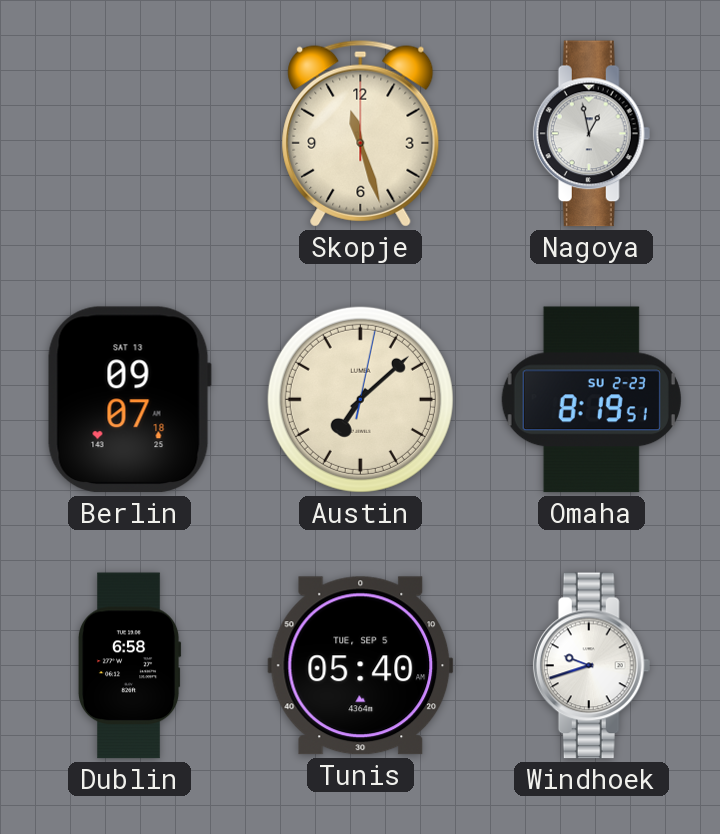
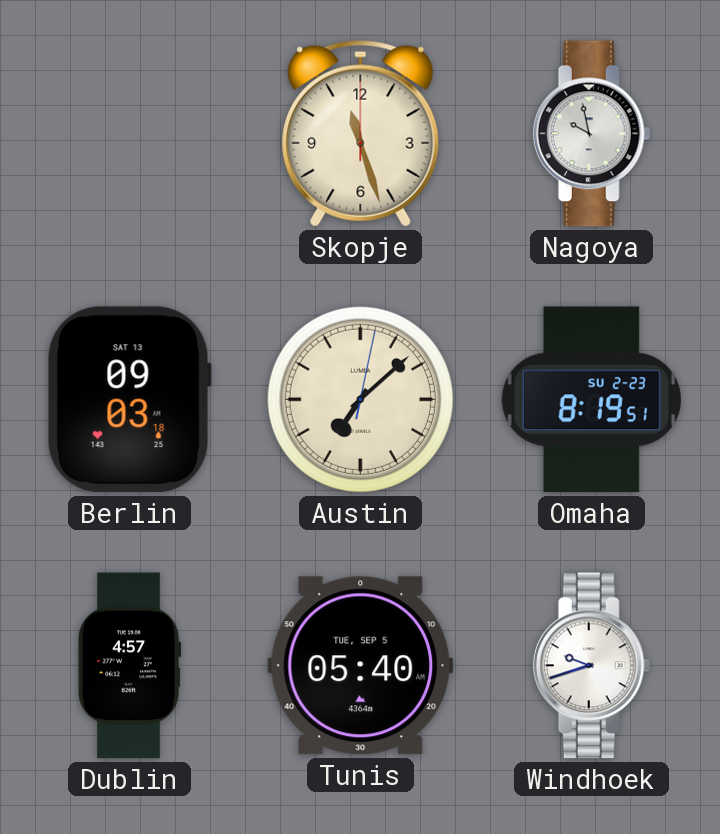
Nagoya: 12:58 -> 9:58
Berlin: 09:07 -> 09:03
Dublin: 6:58 -> 4:57
